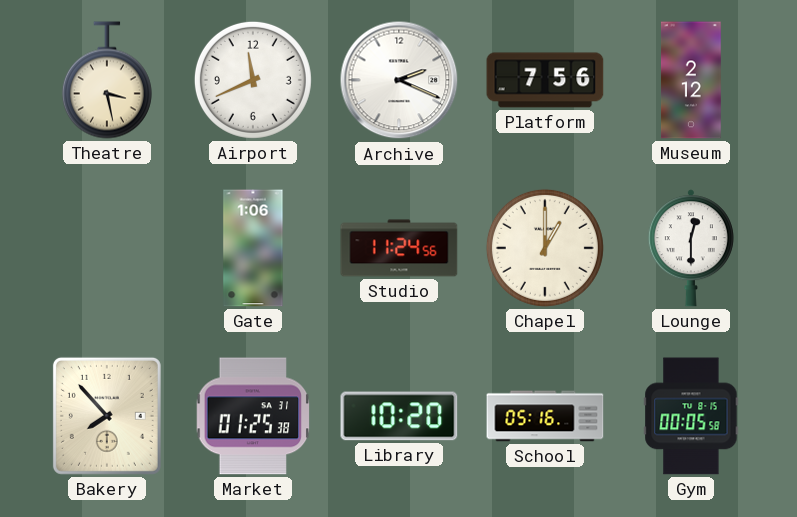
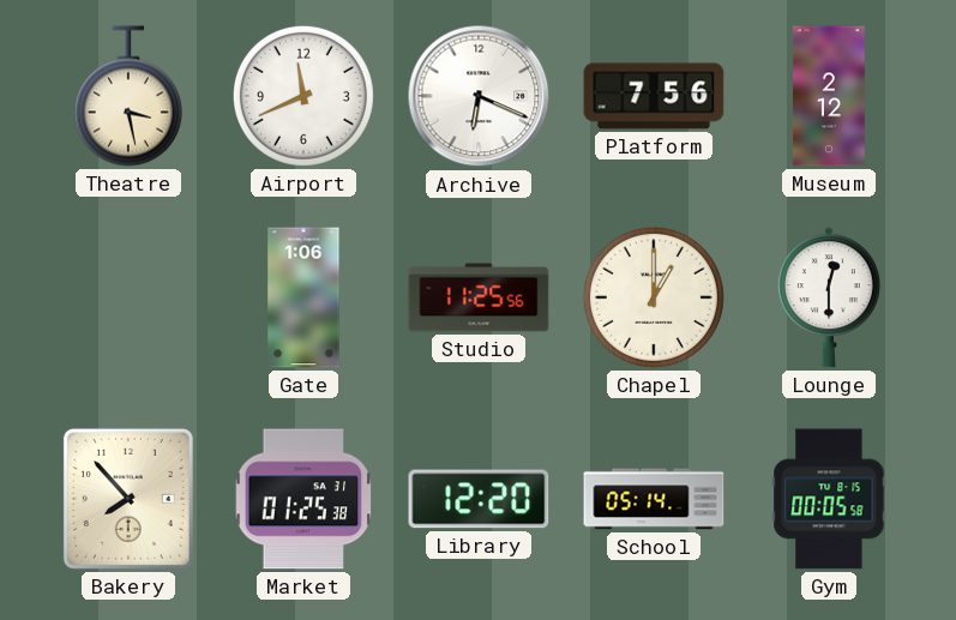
Archive: 2:19 -> 6:19
Studio: 11:24 -> 11:25
Library: 10:20 -> 12:20
School: 05:16 -> 05:14
